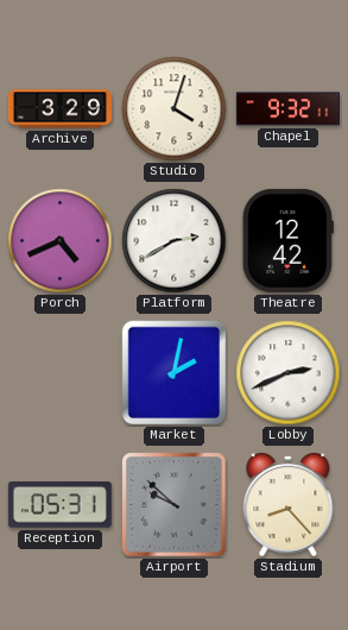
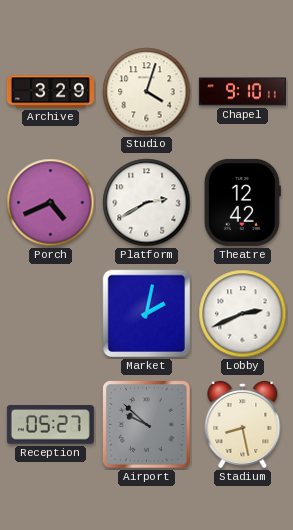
Chapel: 9:32 -> 9:10
Reception: 05:31 -> 05:27
Stadium: 8:23 -> 8:28
